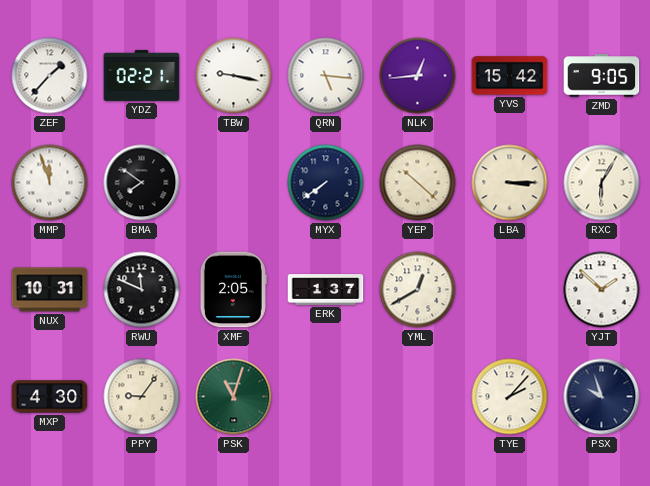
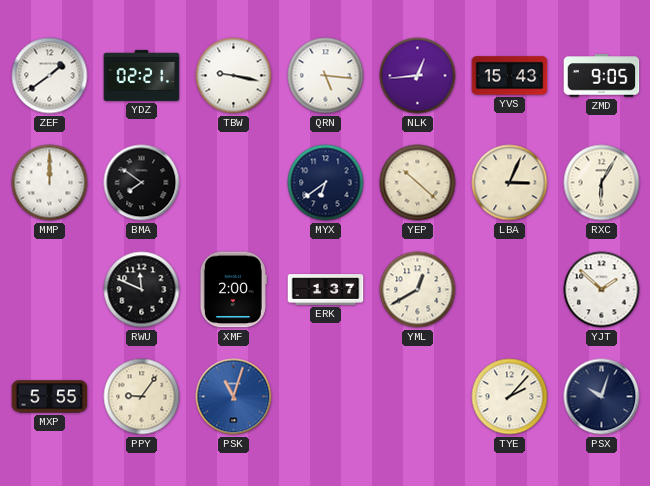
ZEF: 1:37 -> 1:39
YVS: 15:42 -> 15:43
MMP: 11:57 -> 12:00
MYX: 7:39 -> 6:39
LBA: 3:15 -> 3:04
NUX: 10:31 -> none
XMF: 2:05 -> 2:00
MXP: 4:30 -> 5:55
PSK dial: green -> blue
PSX: 9:57 -> 10:03
